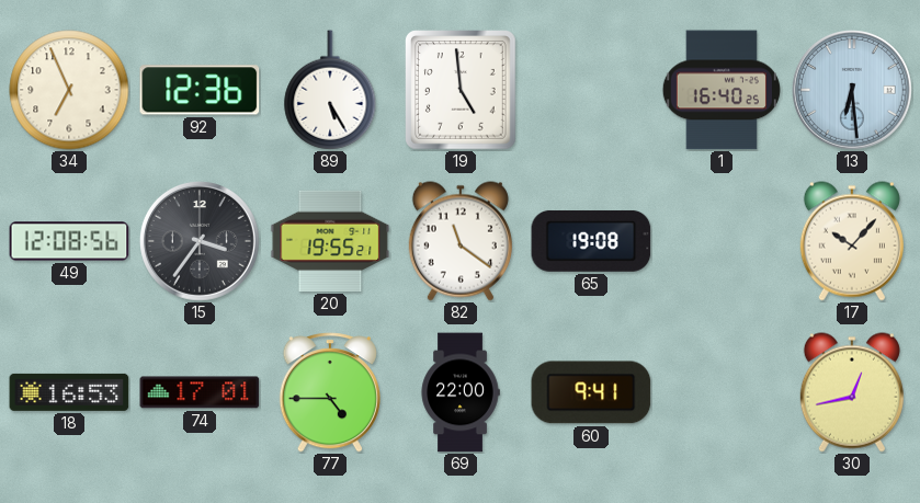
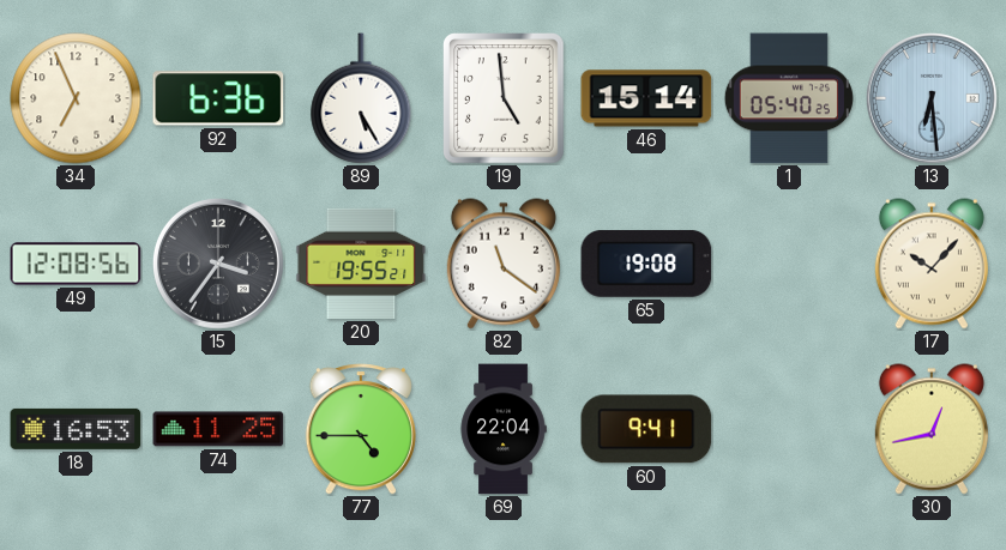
92: 12:36 -> 6:36
46: none -> 15:14
1: 16:40 -> 05:40
74: 17:01 -> 11:25
69: 22:00 -> 22:04
